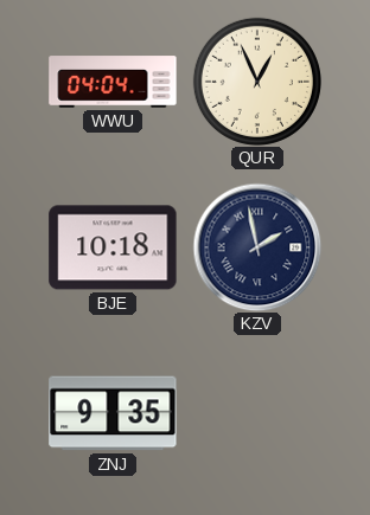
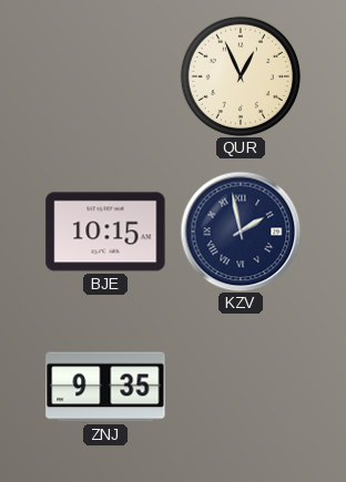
WWU: 04:04 -> none
BJE: 10:18 -> 10:15
